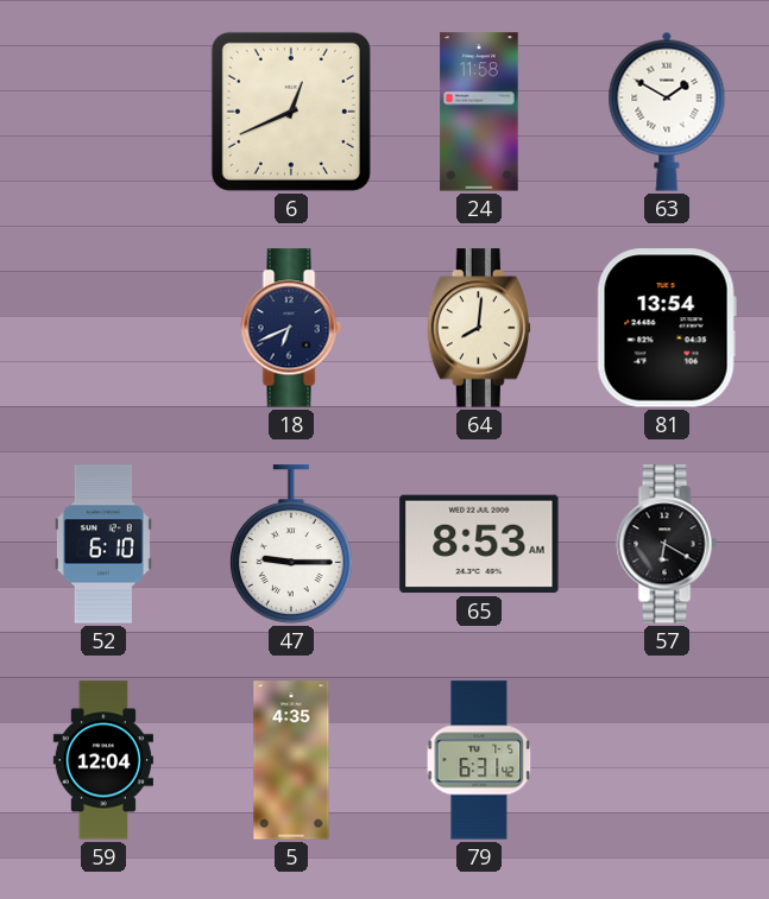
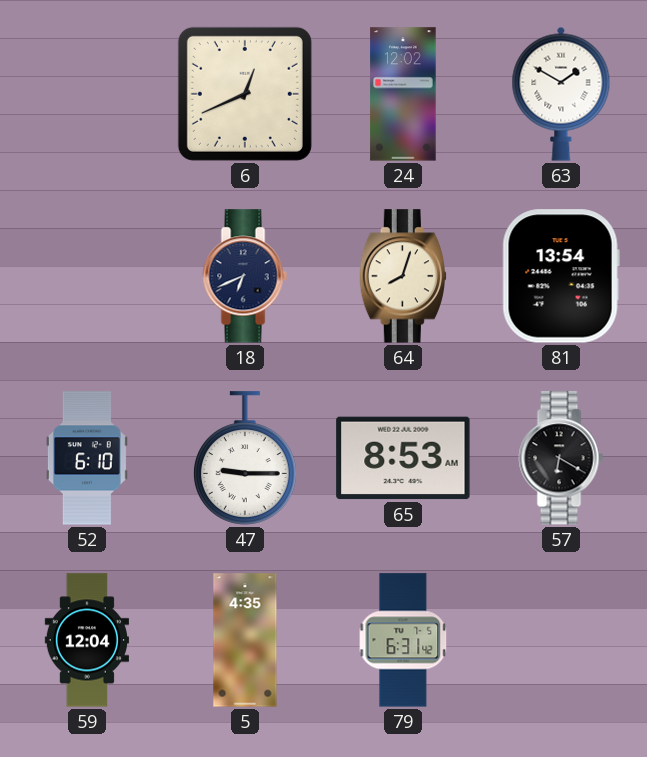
24: 11:58 -> 12:02
64: 8:01 -> 8:03
